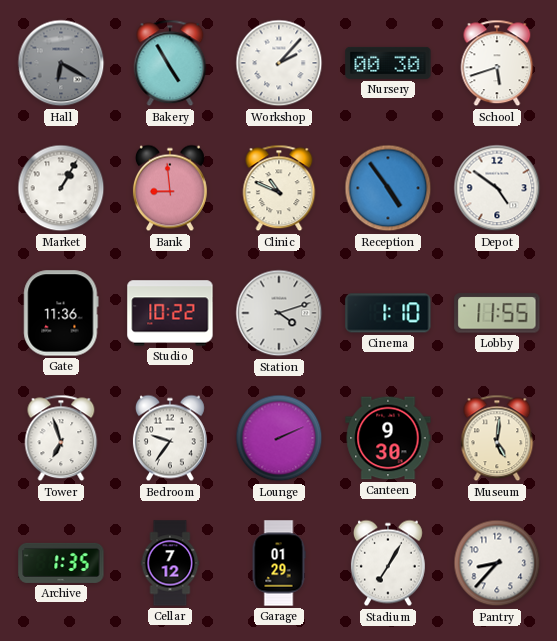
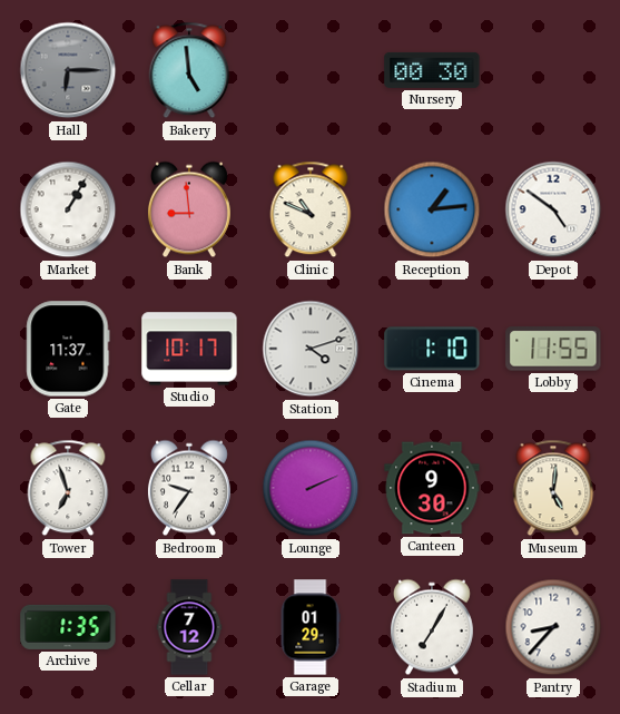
Hall: 6:20 -> 6:15
Bakery: 4:55 -> 4:59
Workshop: 2:07 -> none
School: 5:42 -> none
Reception: 4:54 -> 1:14
Gate: 11:36 -> 11:37
Studio: 10:22 -> 10:17
